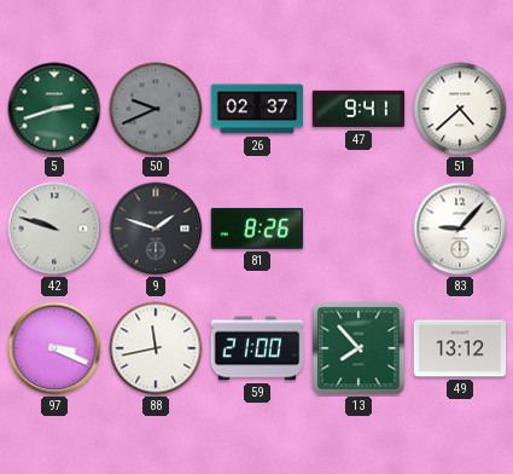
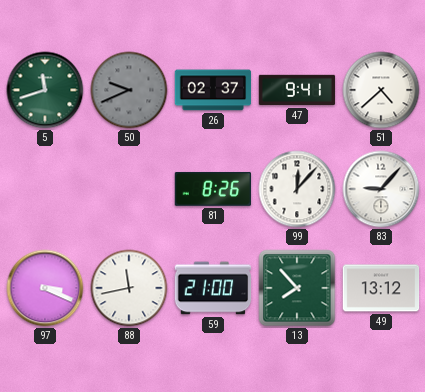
5: 2:42 -> 11:42
42: 9:48 -> none
9: 1:48 -> none
99: none -> 12:07
